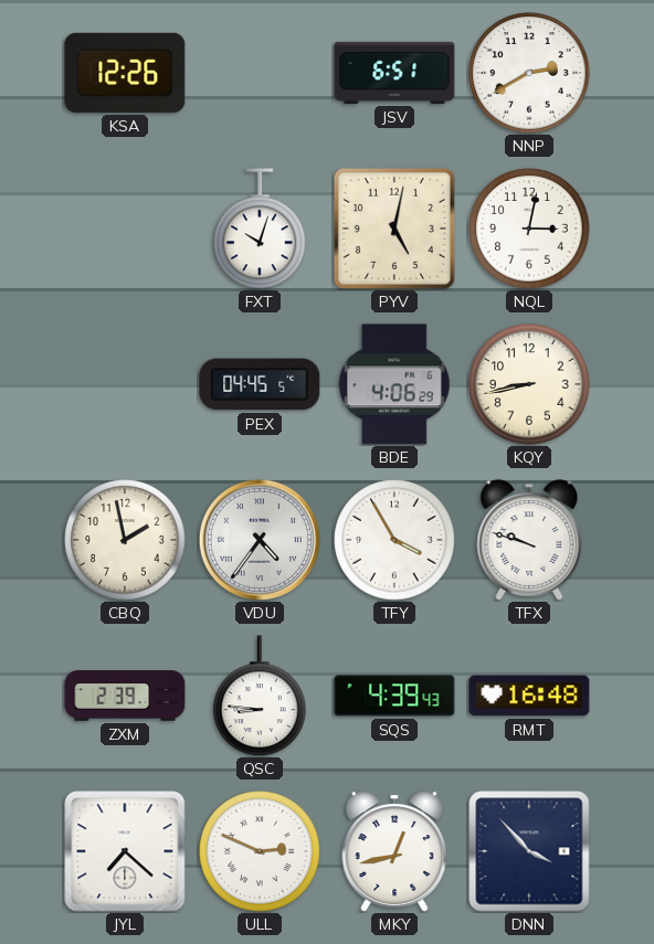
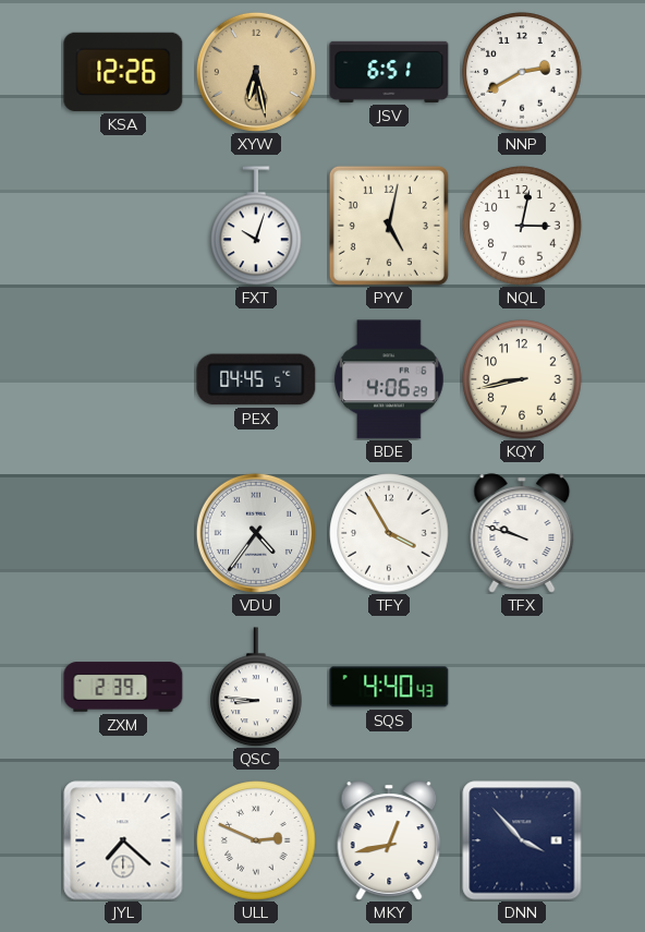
XYW: none -> 6:28
CBQ: 1:58 -> none
SQS: 4:39 -> 4:40
RMT: 16:48 -> none
